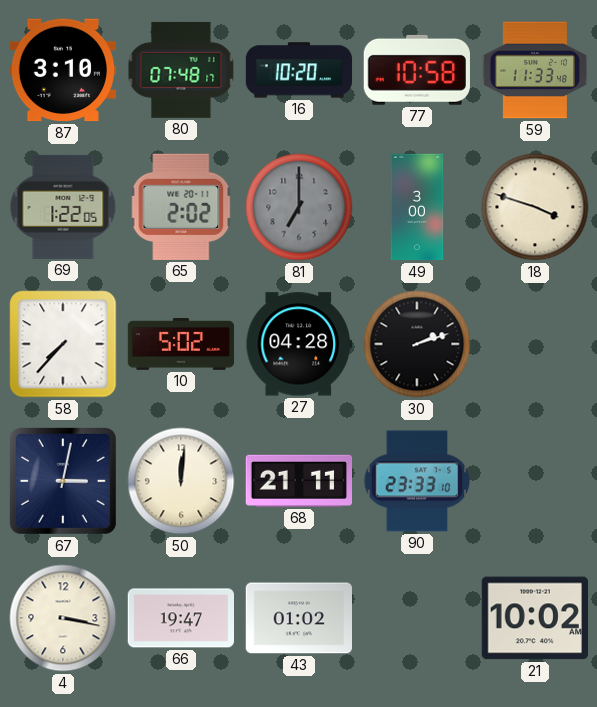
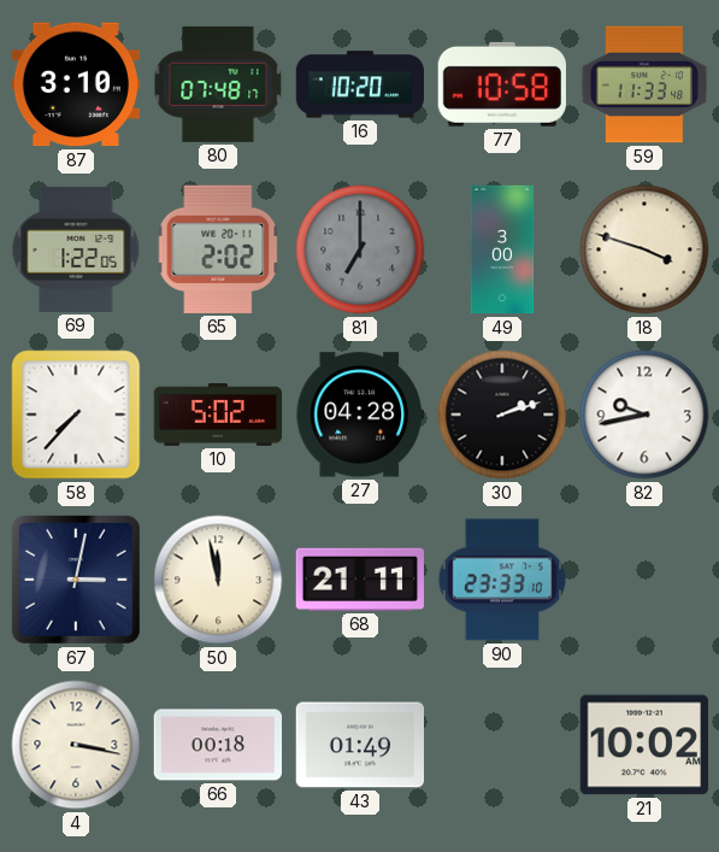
82: none -> 9:43
50: 12:01 -> 11:58
66: 19:47 -> 00:18
43: 01:02 -> 01:49
